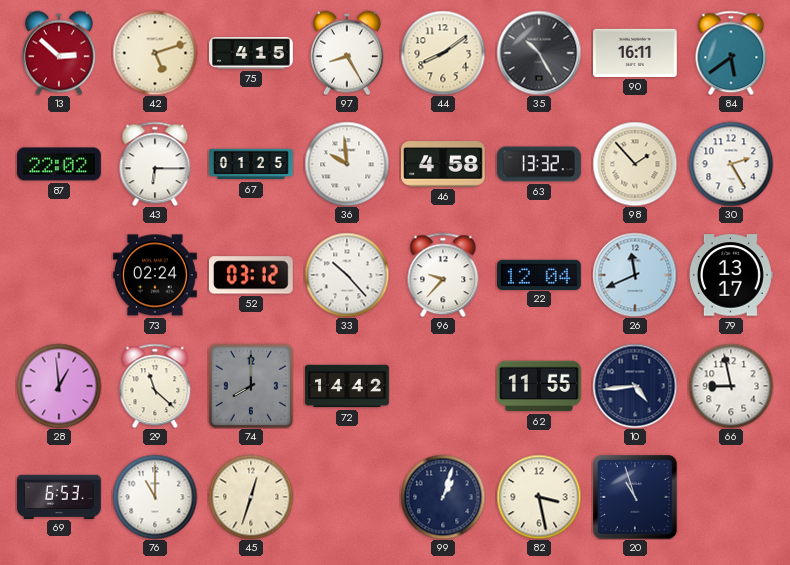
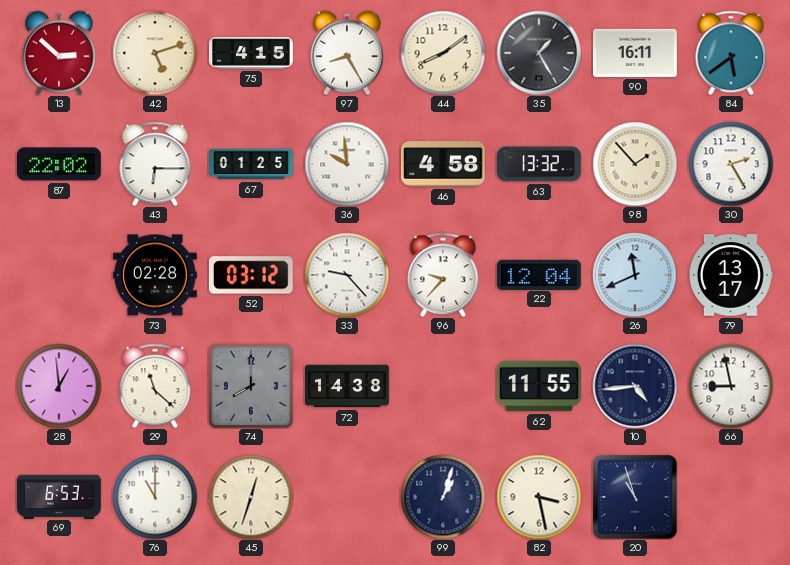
35: 10:25 -> 1:25
73: 02:24 -> 02:28
33: 10:23 -> 9:23
72: 14:42 -> 14:38
